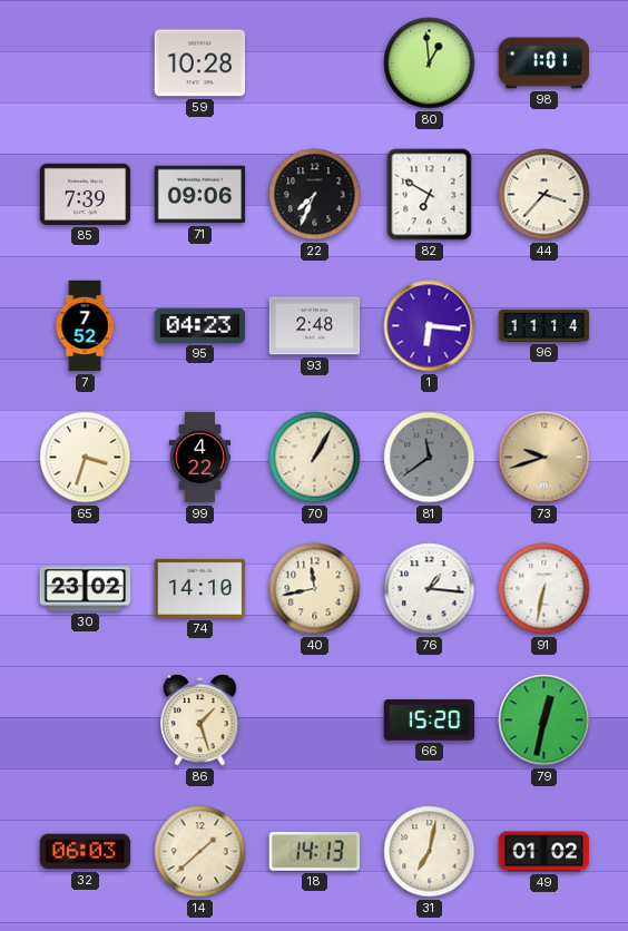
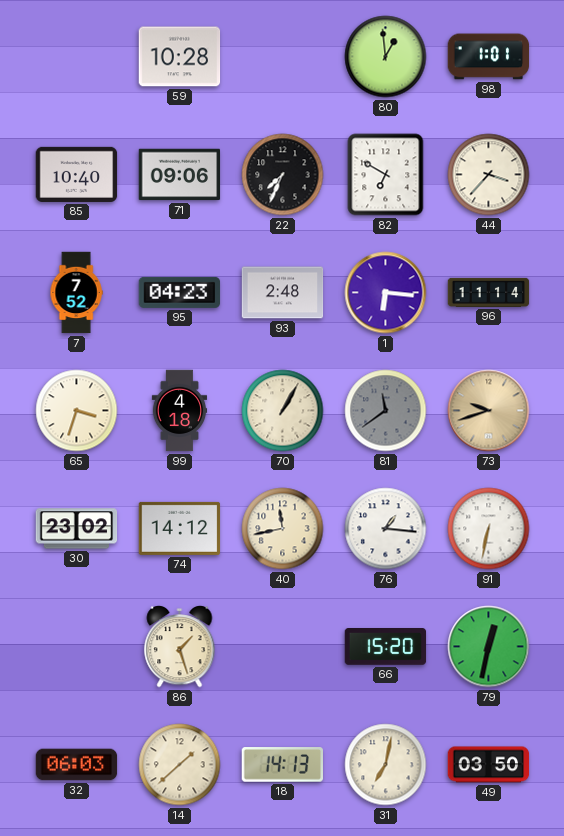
85: 7:39 -> 10:40
99: 4:22 -> 4:18
74: 14:10 -> 14:12
49: 01:02 -> 03:50
